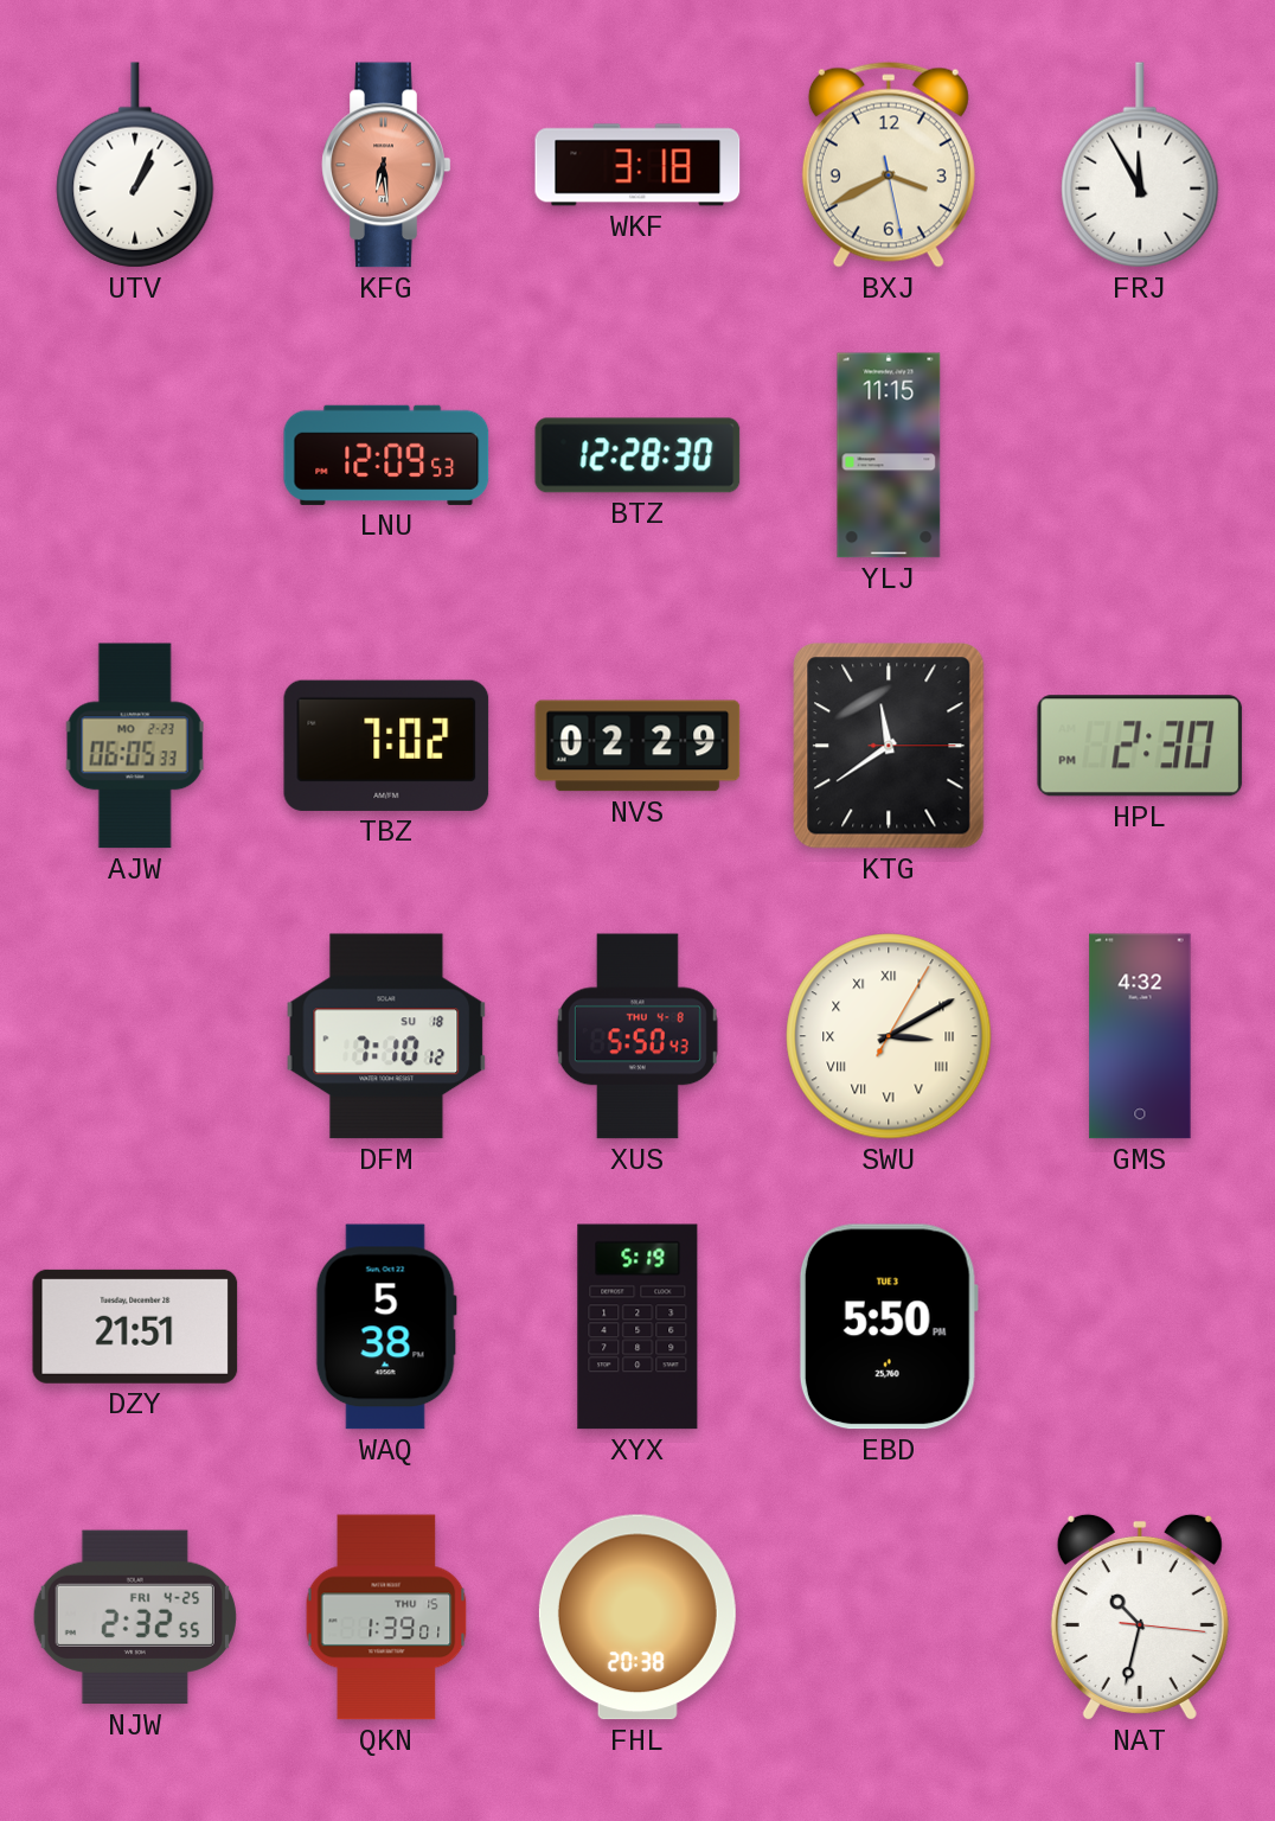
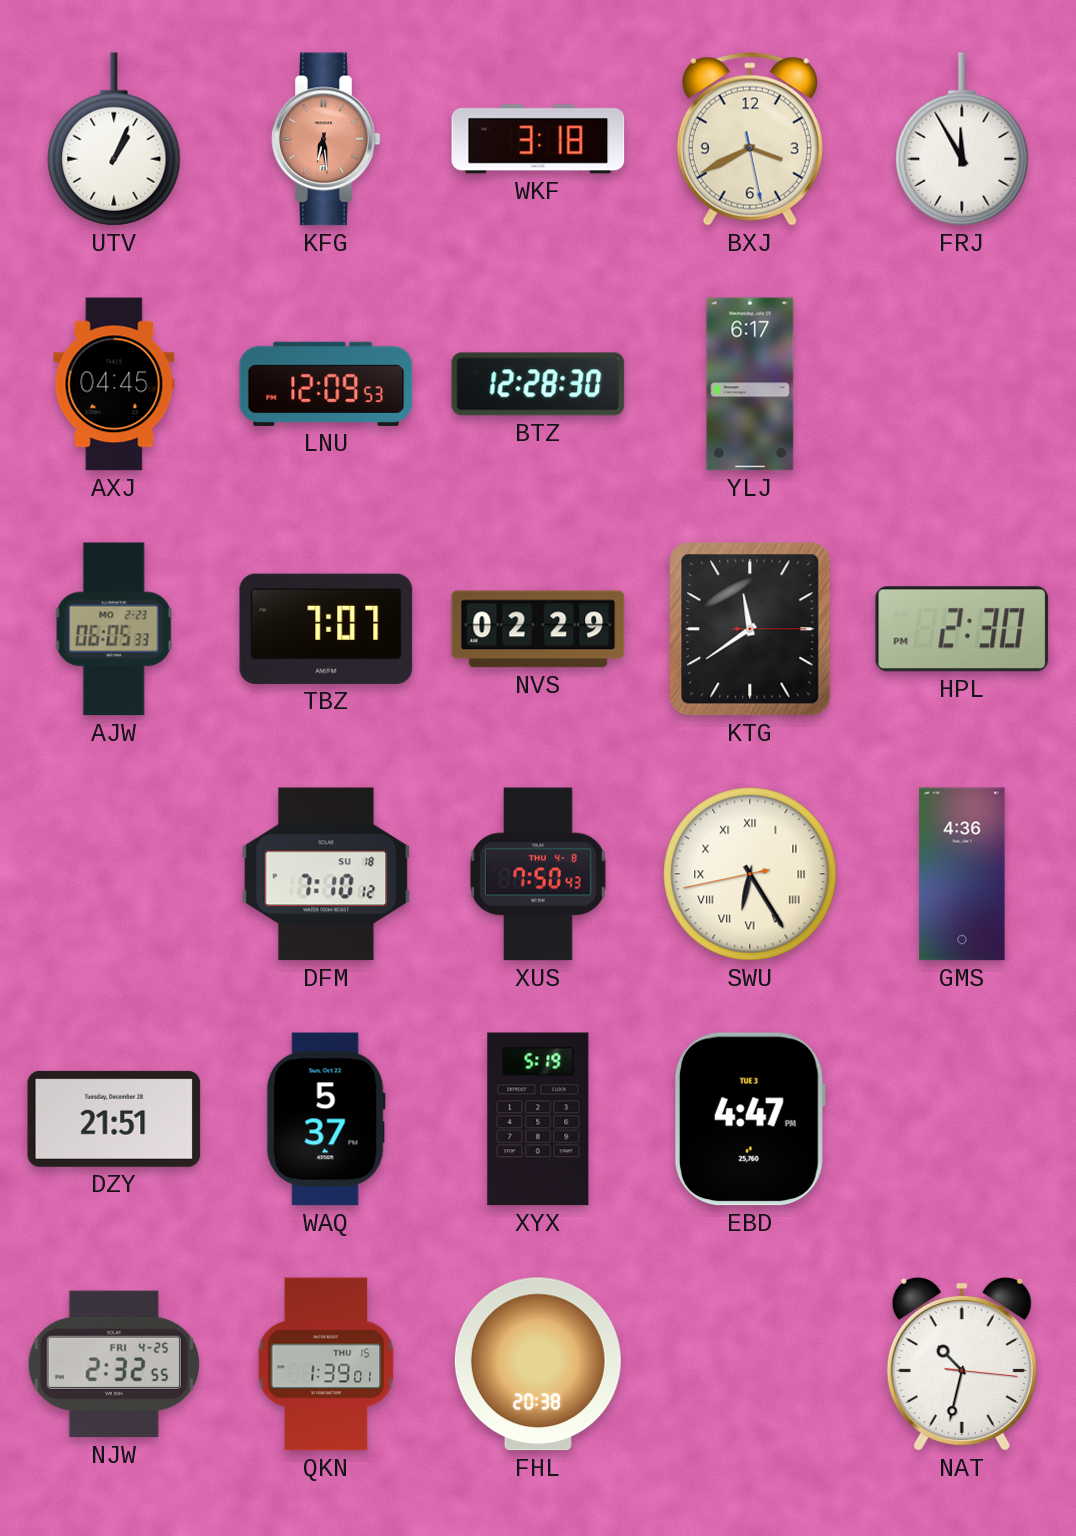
AXJ: none -> 04:45
YLJ: 11:15 -> 6:17
TBZ: 7:02 -> 7:07
XUS: 5:50 -> 7:50
SWU: 3:10 -> 6:24
GMS: 4:32 -> 4:36
WAQ: 5:38 -> 5:37
EBD: 5:50 -> 4:47
